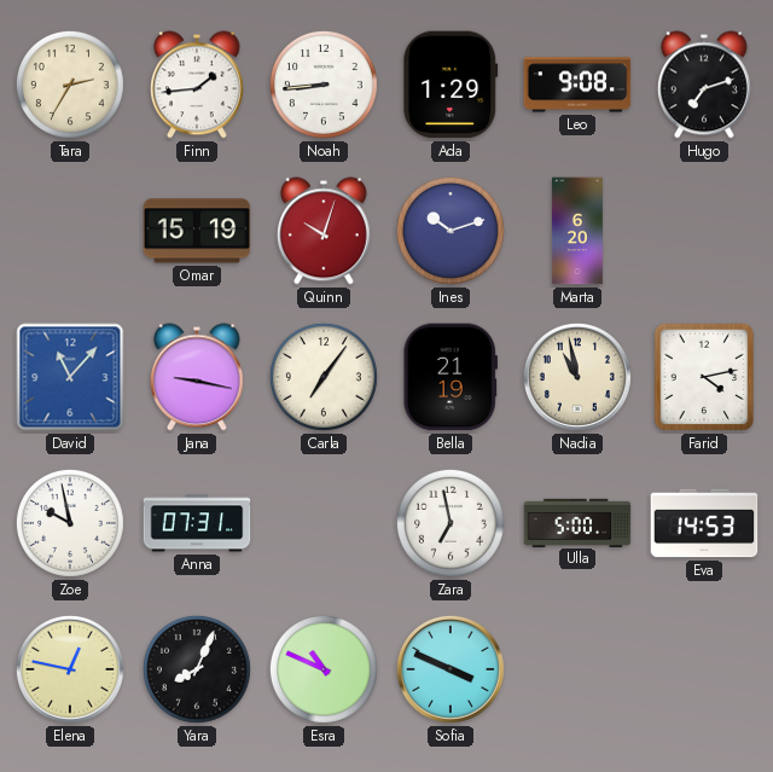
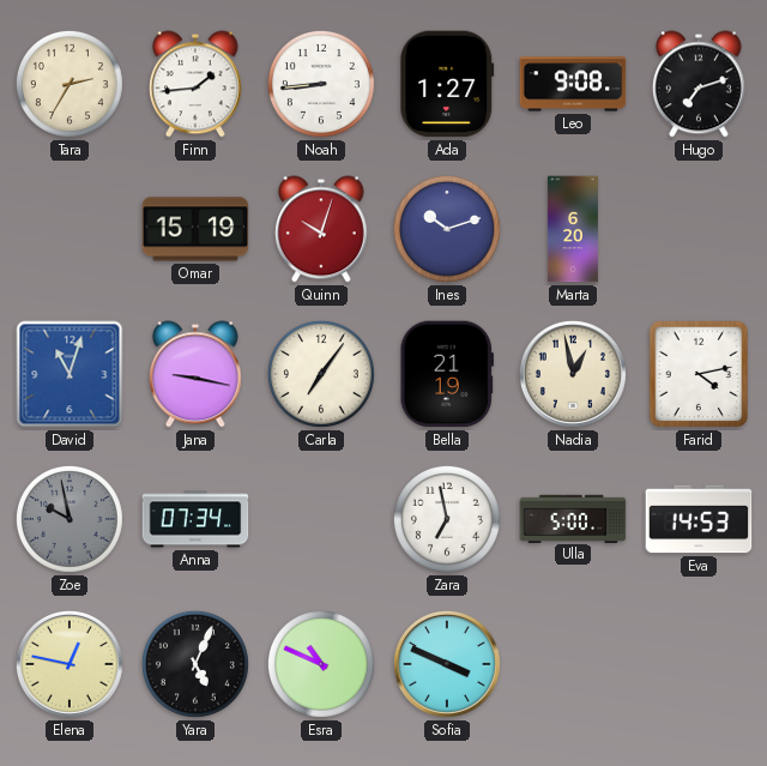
Ada: 1:29 -> 1:27
David: 11:07 -> 11:03
Nadia: 10:58 -> 12:58
Zoe dial: white -> grey
Anna: 07:31 -> 07:34
Yara: 8:04 -> 5:04
